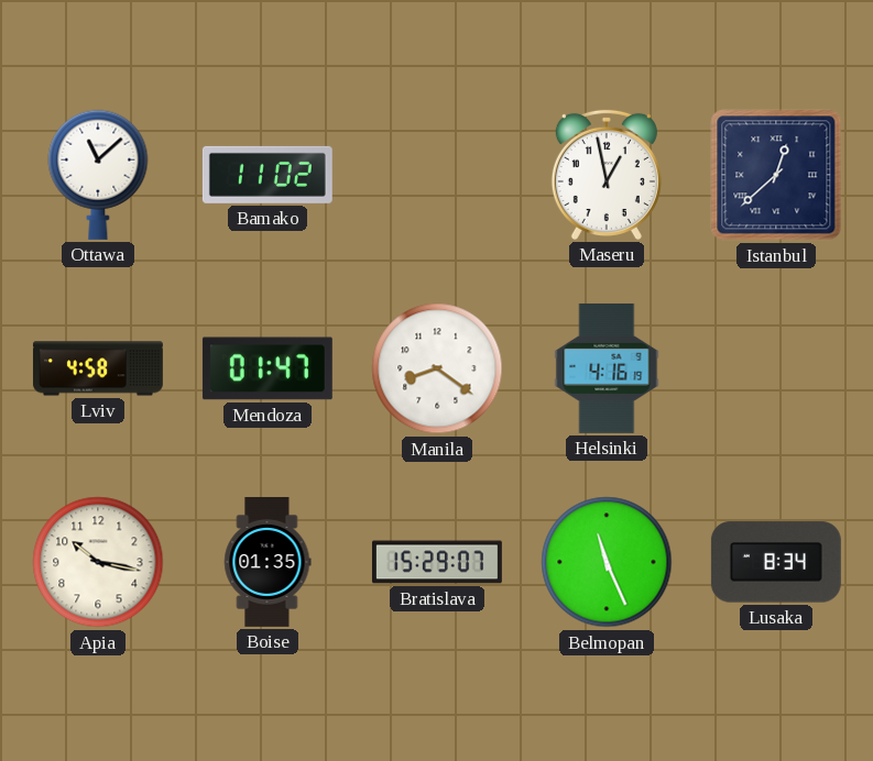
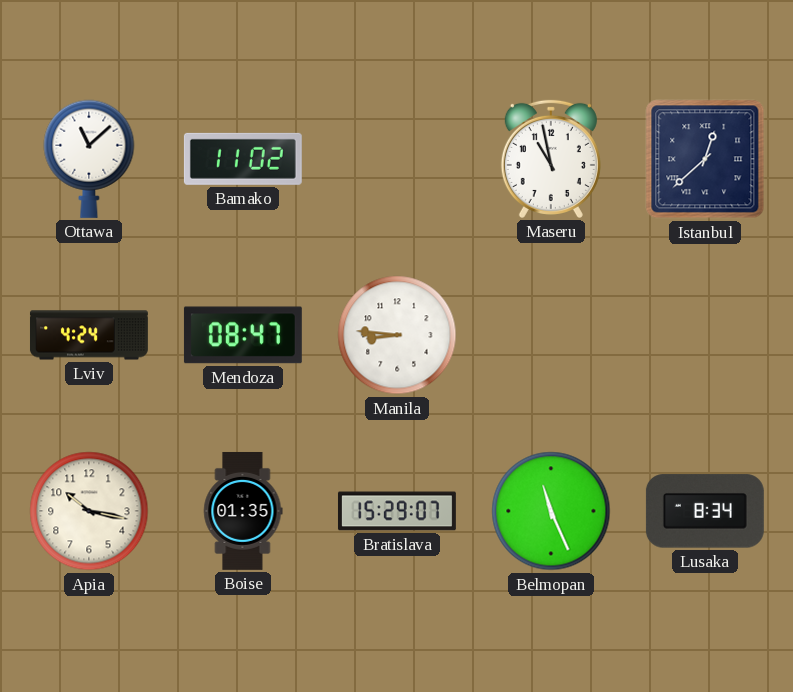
Maseru: 12:58 -> 10:58
Lviv: 4:58 -> 4:24
Mendoza: 01:47 -> 08:47
Manila: 8:21 -> 8:46
Helsinki: 4:16 -> none
